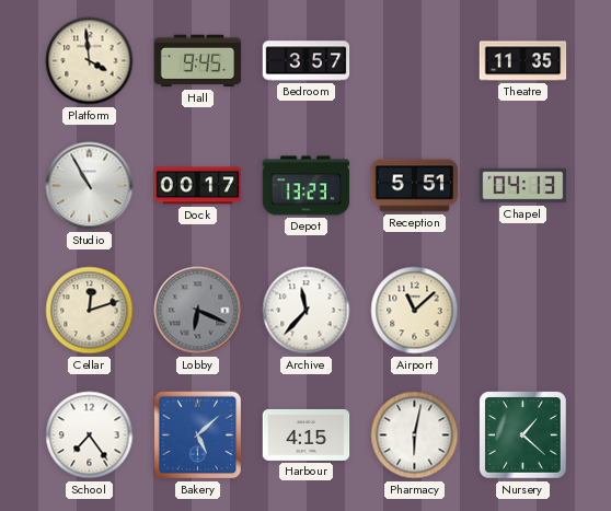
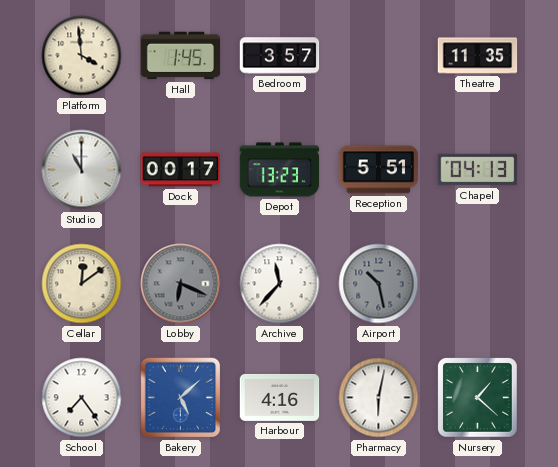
Hall: 9:45 -> 1:45
Studio: 10:55 -> 11:00
Cellar: 12:12 -> 12:09
Airport: 11:08 -> 10:28
Airport dial: cream -> grey
Harbour: 4:15 -> 4:16
